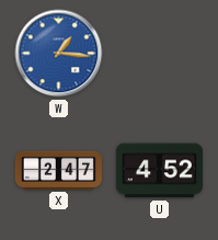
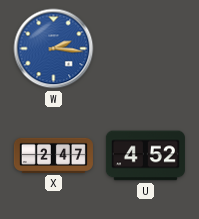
W: 1:16 -> 2:16
